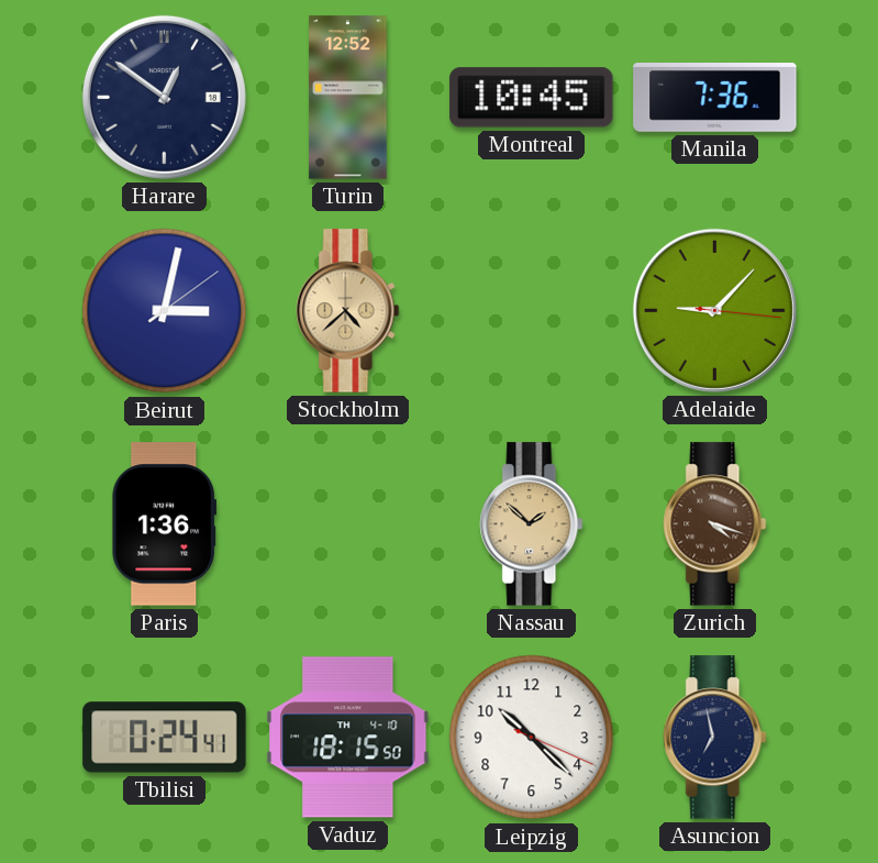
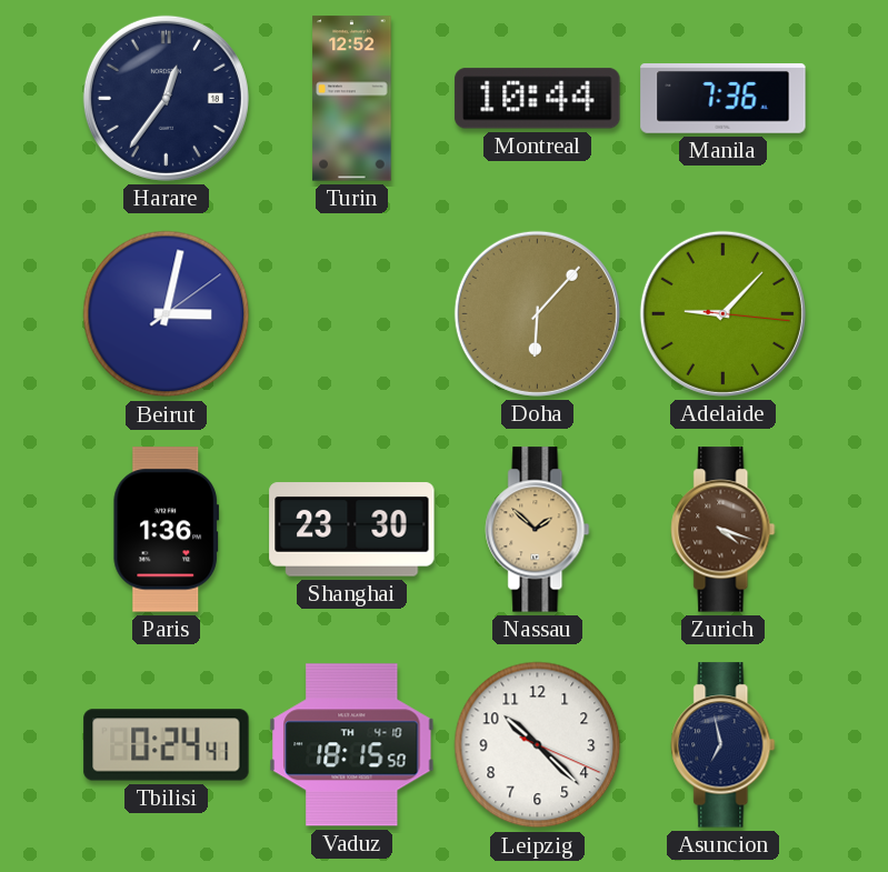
Harare: 12:51 -> 12:36
Montreal: 10:45 -> 10:44
Stockholm: 4:38 -> none
Doha: none -> 6:07
Shanghai: none -> 23:30
